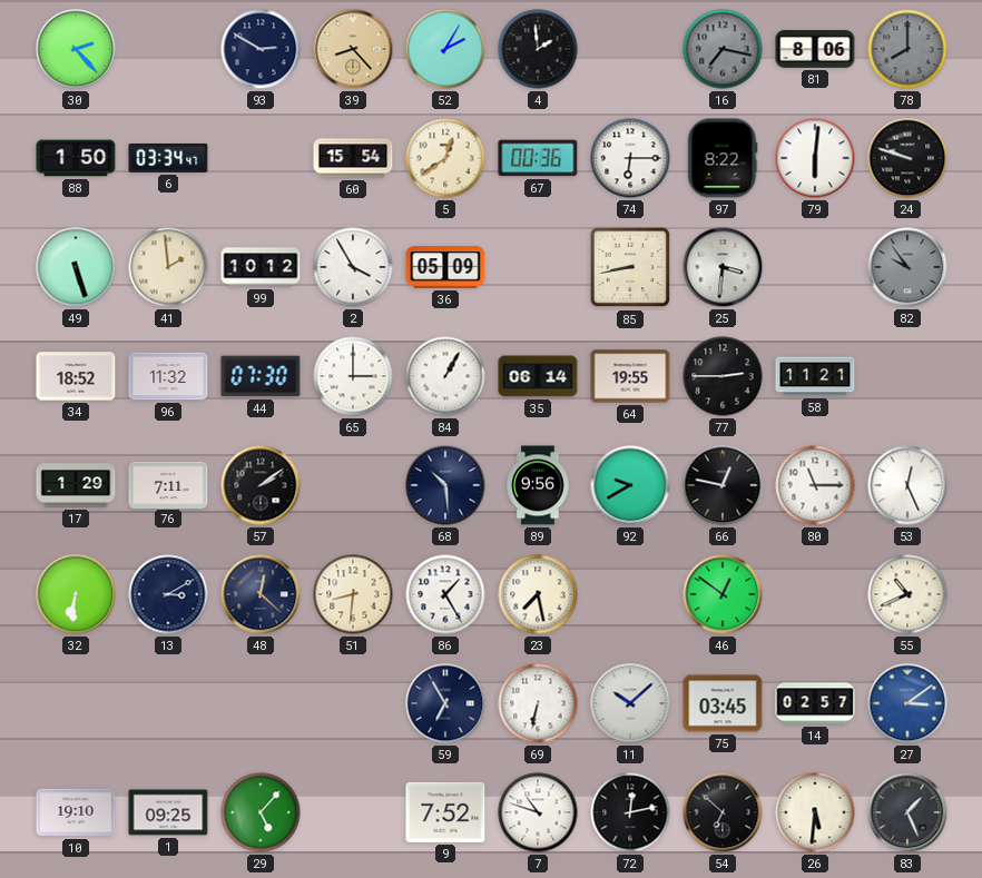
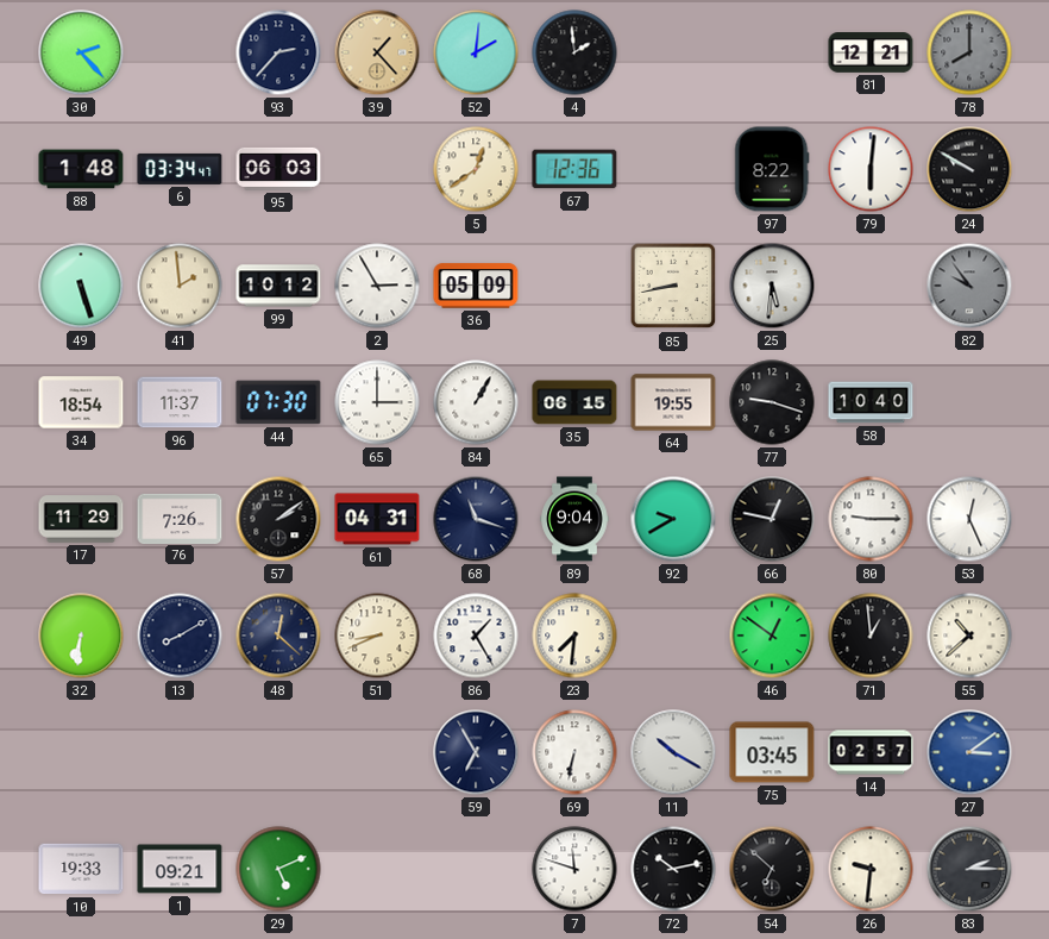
93: 2:50 -> 2:37
39: 8:23 -> 1:23
52: 2:05 -> 2:01
16: 7:17 -> none
81: 8:06 -> 12:21
88: 1:50 -> 1:48
95: none -> 06:03
60: 15:54 -> none
67: 00:36 -> 12:36
74: 6:15 -> none
24: 9:48 -> 9:50
2: 3:55 -> 2:55
25: 3:31 -> 5:31
34: 18:52 -> 18:54
96: 11:32 -> 11:37
35: 06:14 -> 06:15
77: 2:45 -> 9:18
58: 11:21 -> 10:40
17: 1:29 -> 11:29
76: 7:11 -> 7:26
61: none -> 04:31
68: 10:29 -> 11:18
89: 9:56 -> 9:04
80: 11:15 -> 9:15
13: 3:10 -> 8:10
51: 8:31 -> 8:41
23: 7:28 -> 7:31
71: none -> 12:59
55: 10:41 -> 10:38
11: 10:08 -> 10:20
10: 19:10 -> 19:33
1: 09:25 -> 09:21
29: 5:07 -> 5:11
9: 7:52 -> none
7: 10:48 -> 11:48
72: 12:13 -> 10:13
26: 5:31 -> 9:31
83: 1:26 -> 2:15
